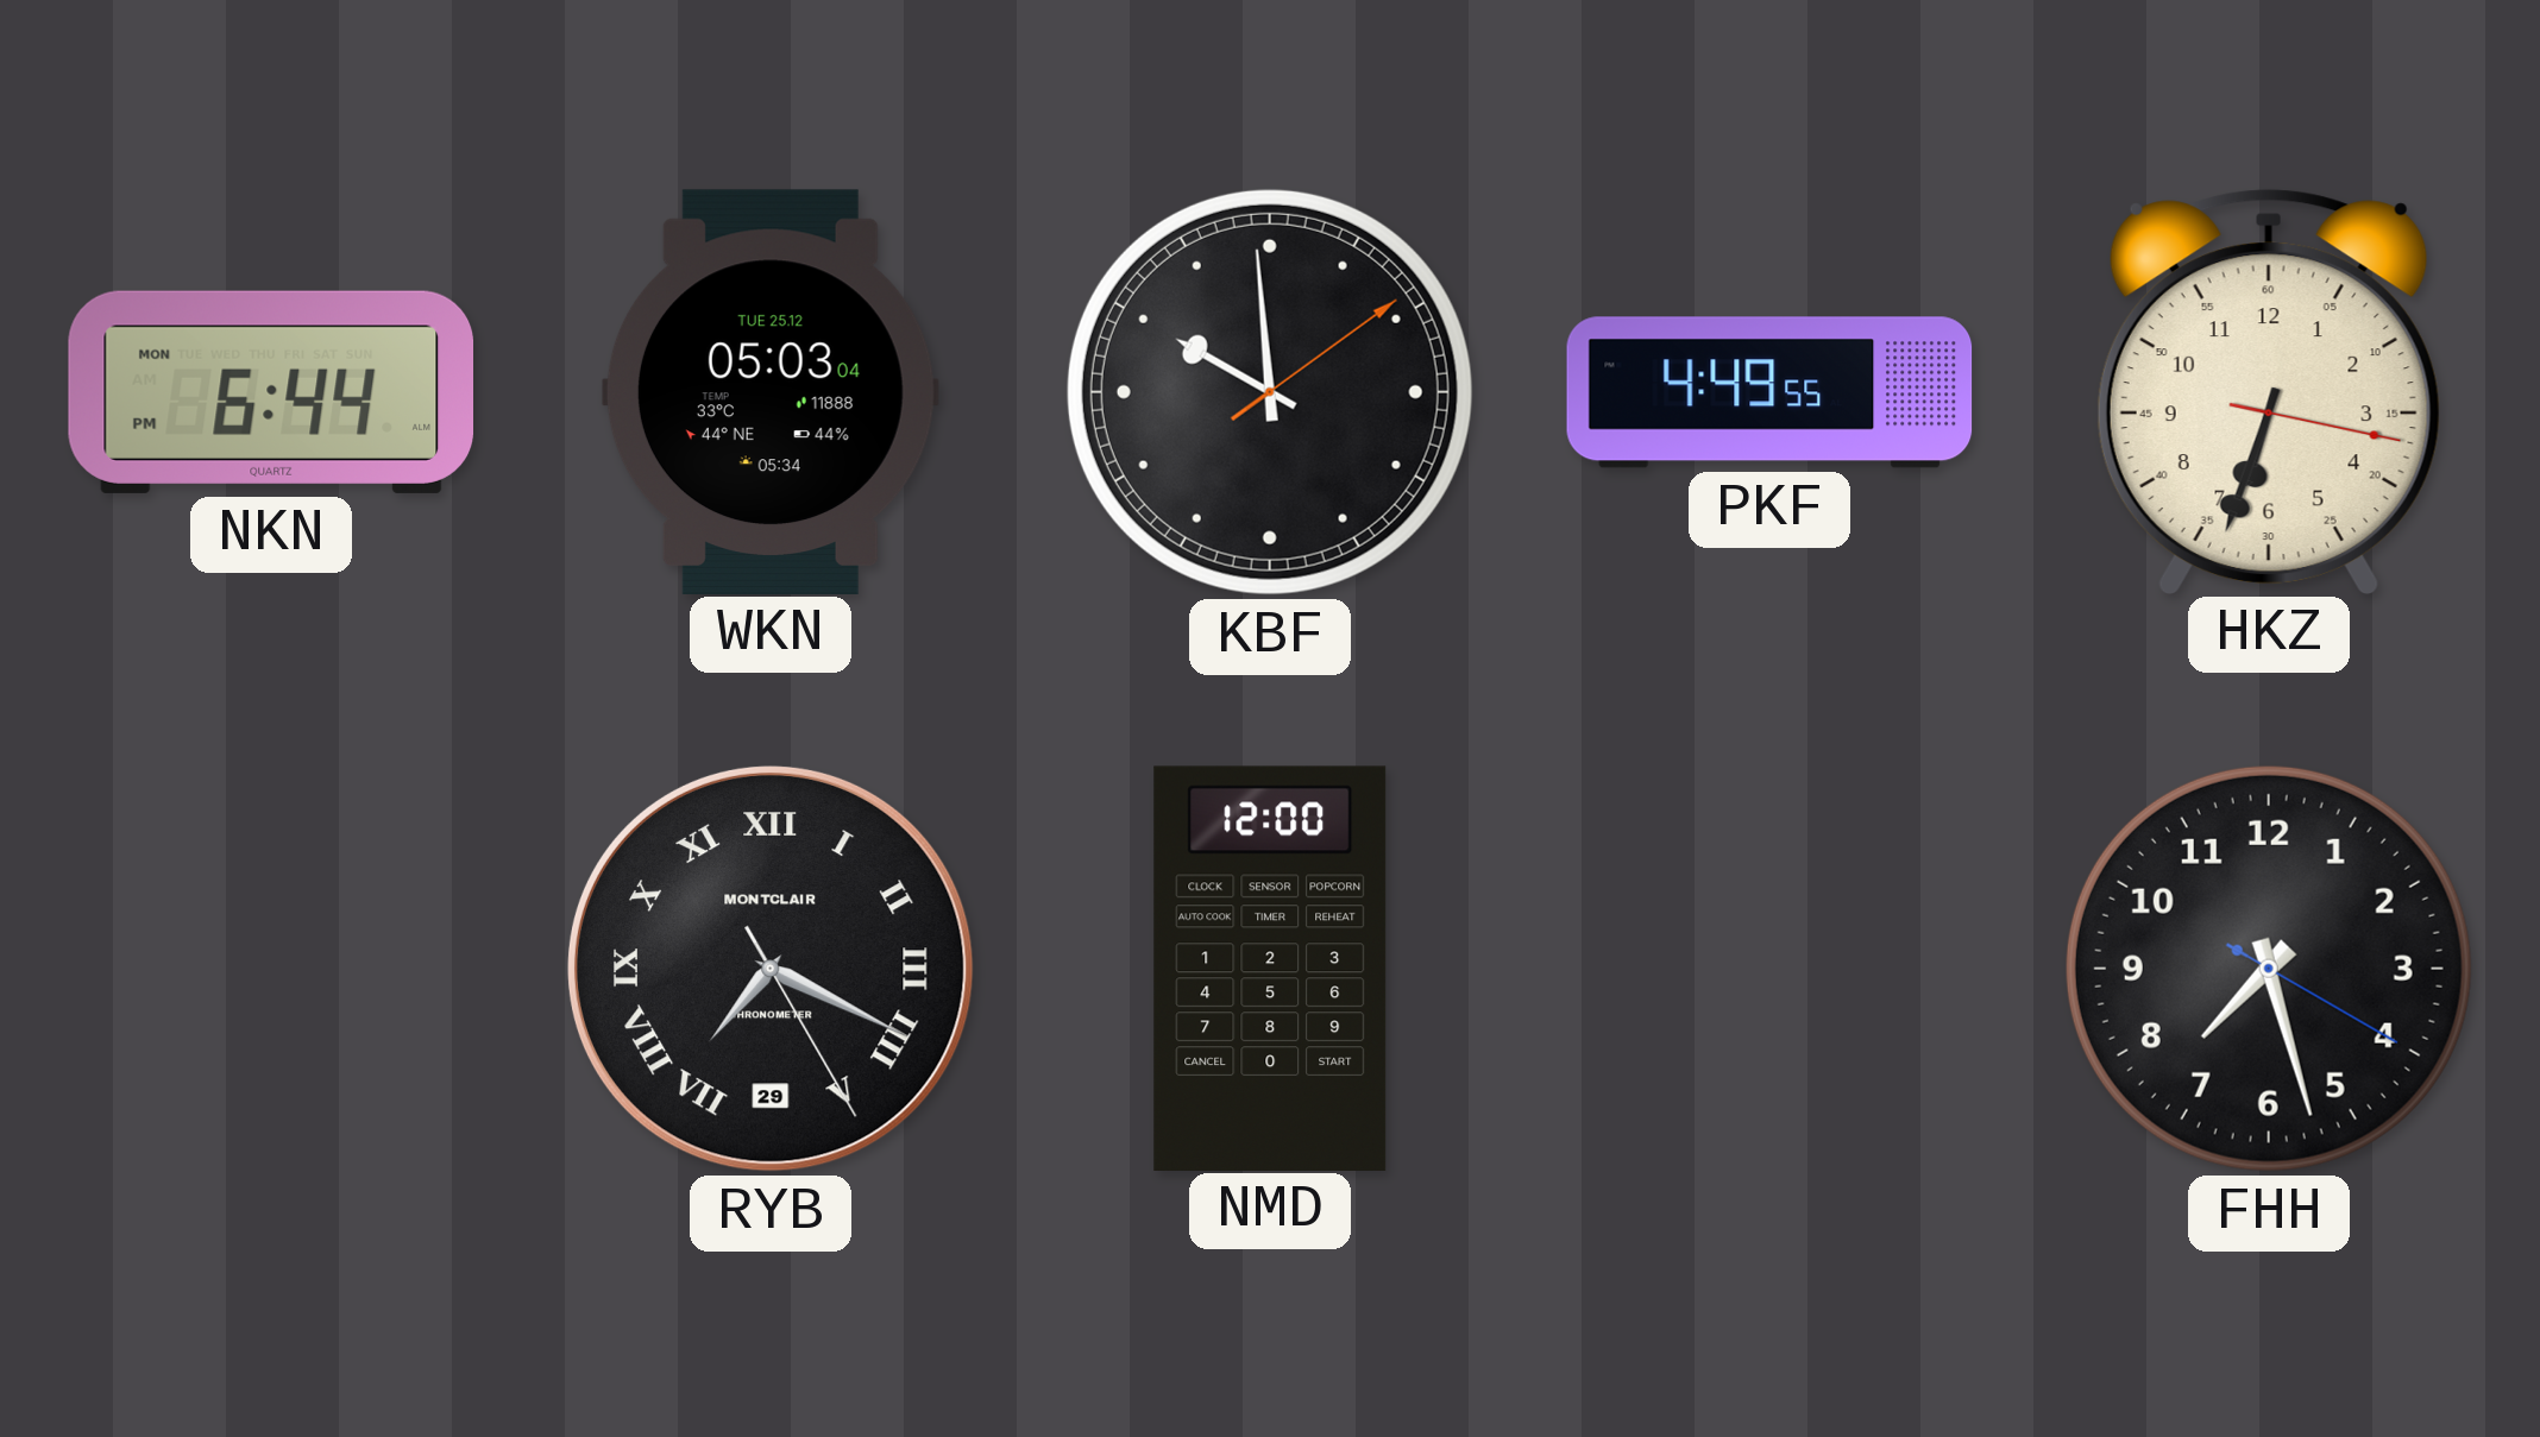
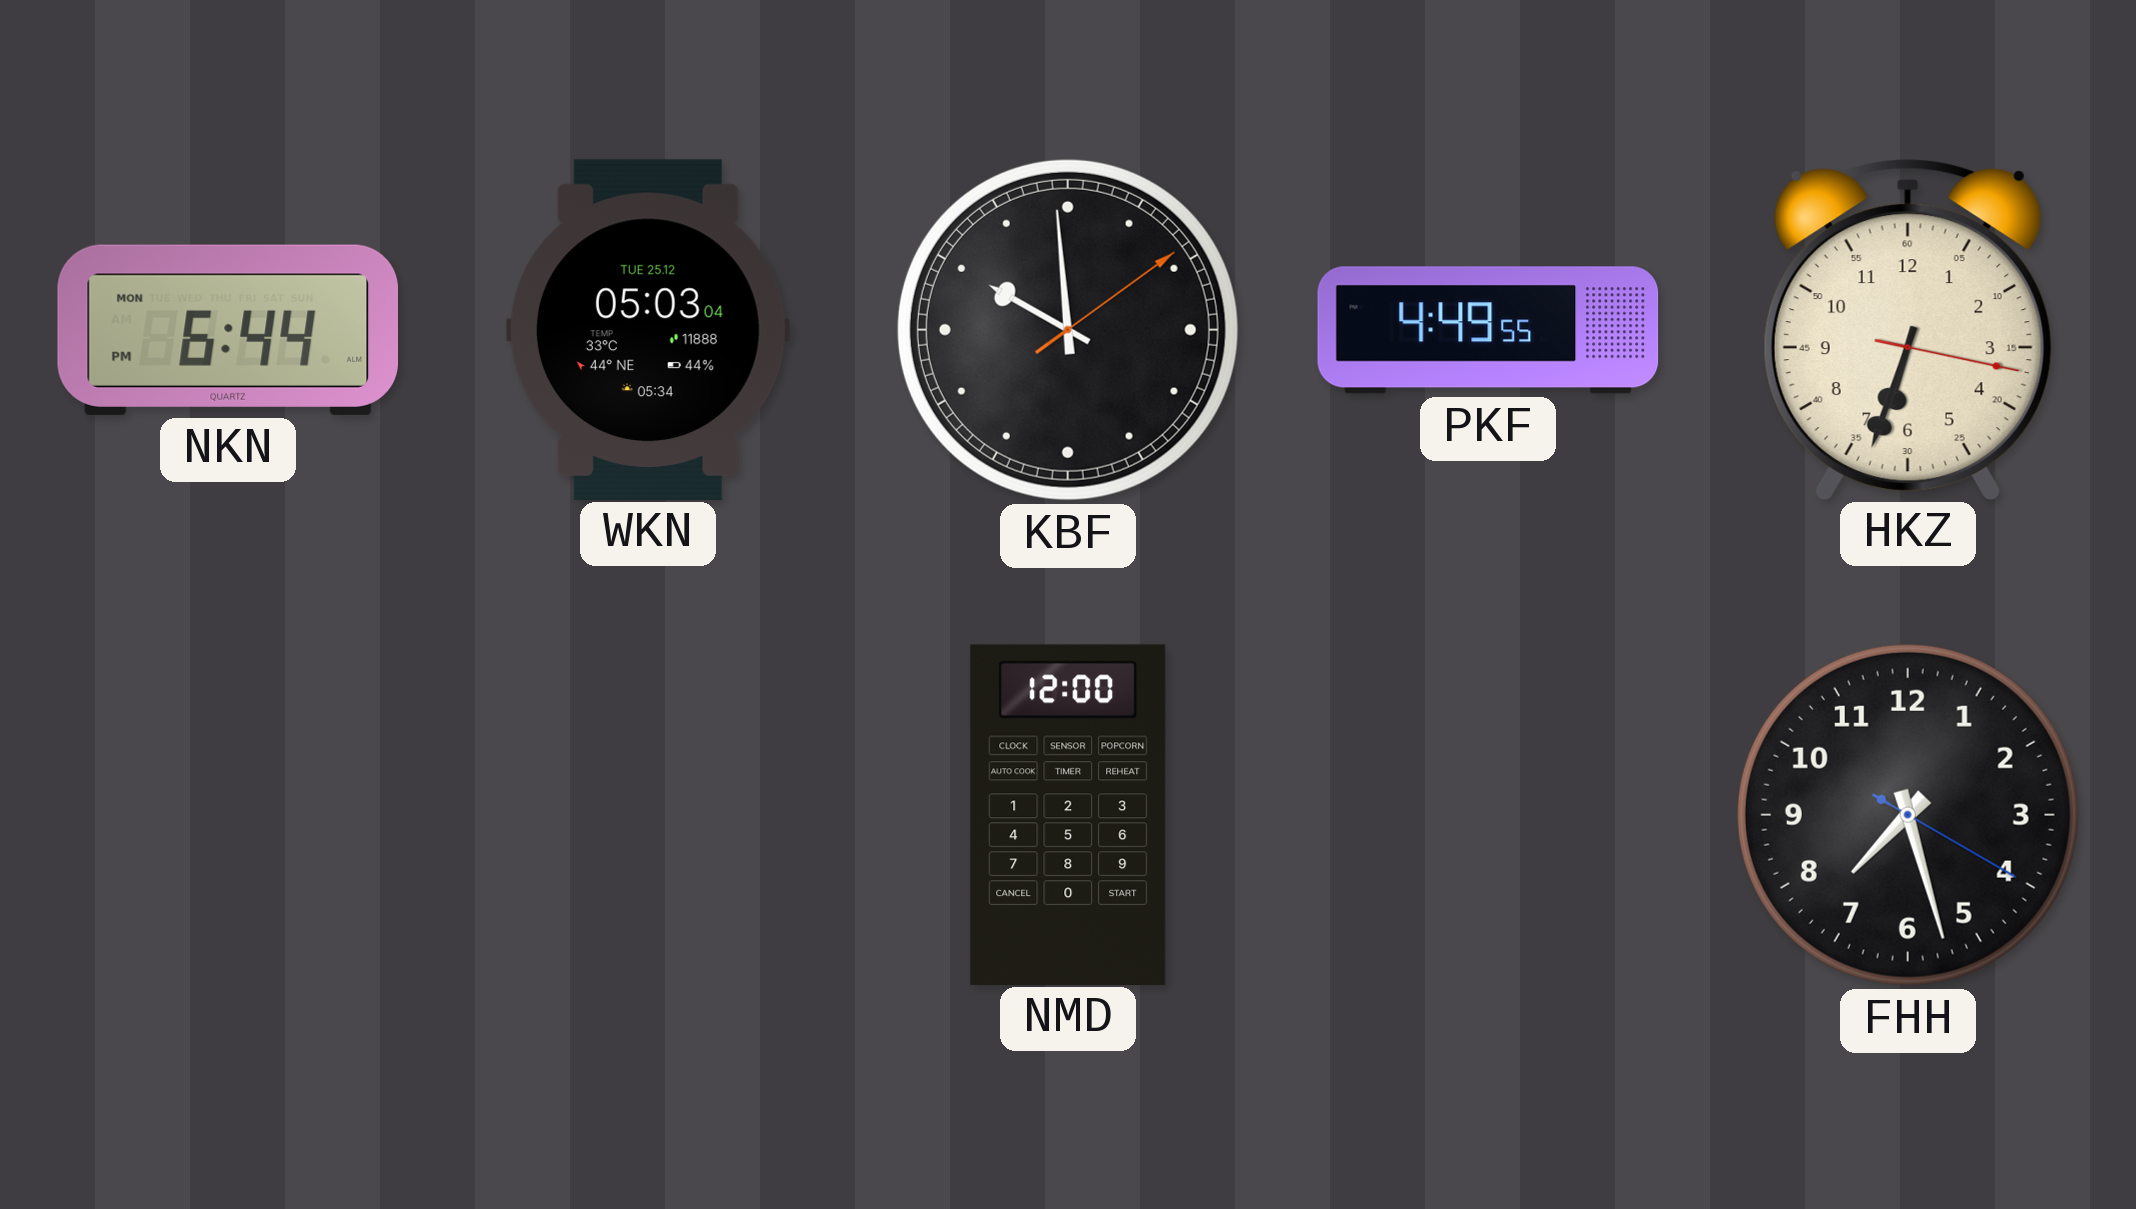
RYB: 7:19 -> none
